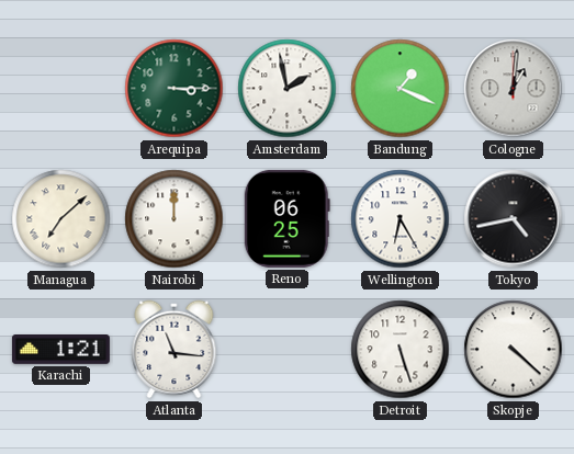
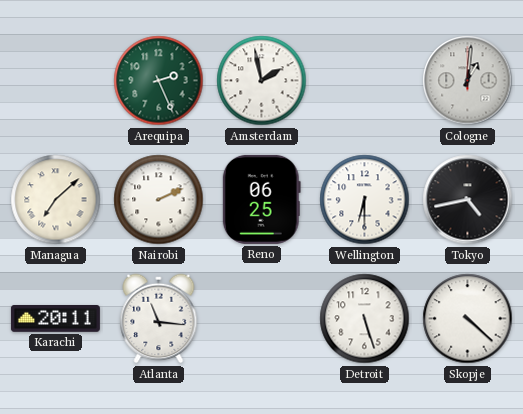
Arequipa: 3:15 -> 2:26
Bandung: 1:19 -> none
Nairobi: 12:00 -> 2:11
Wellington: 6:25 -> 6:30
Karachi: 1:21 -> 20:11
